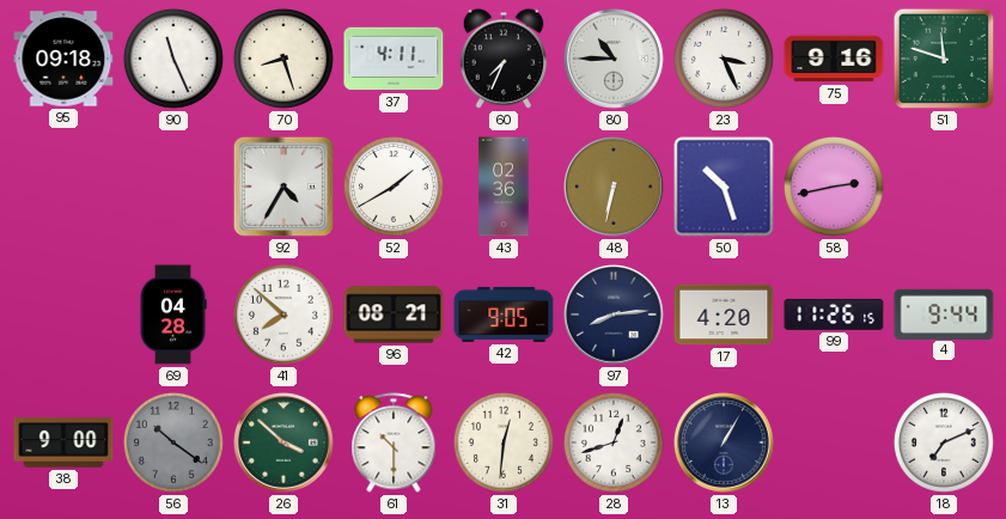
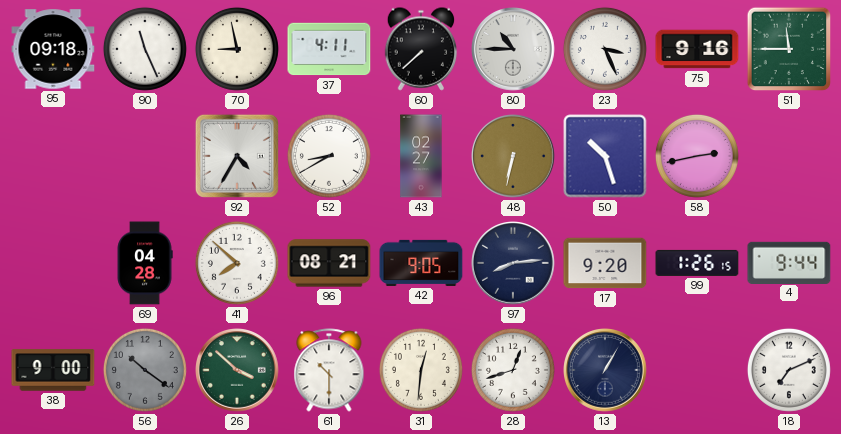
70: 8:27 -> 8:58
60: 7:34 -> 7:38
51: 11:48 -> 11:45
52: 1:40 -> 8:40
43: 02:36 -> 02:27
17: 4:20 -> 9:20
99: 11:26 -> 1:26
